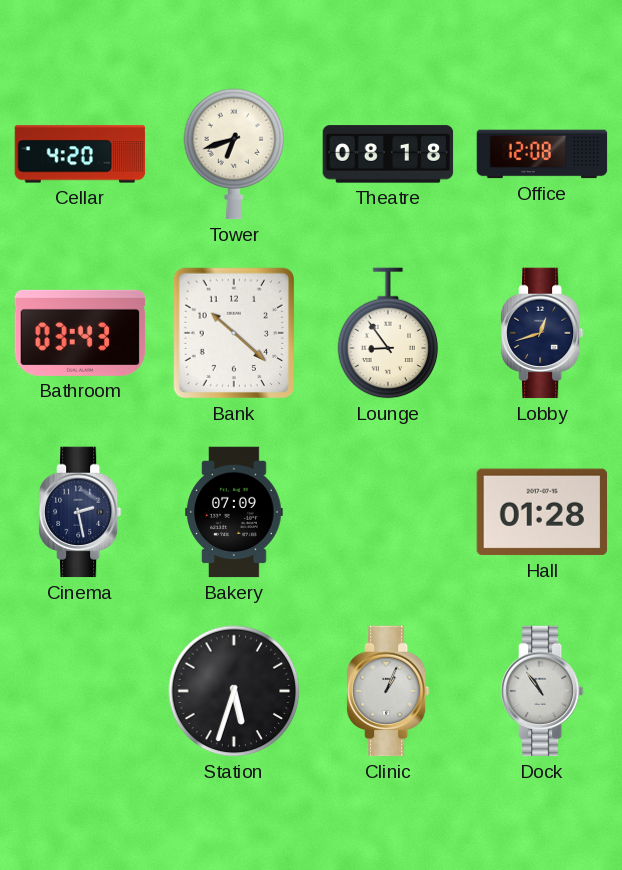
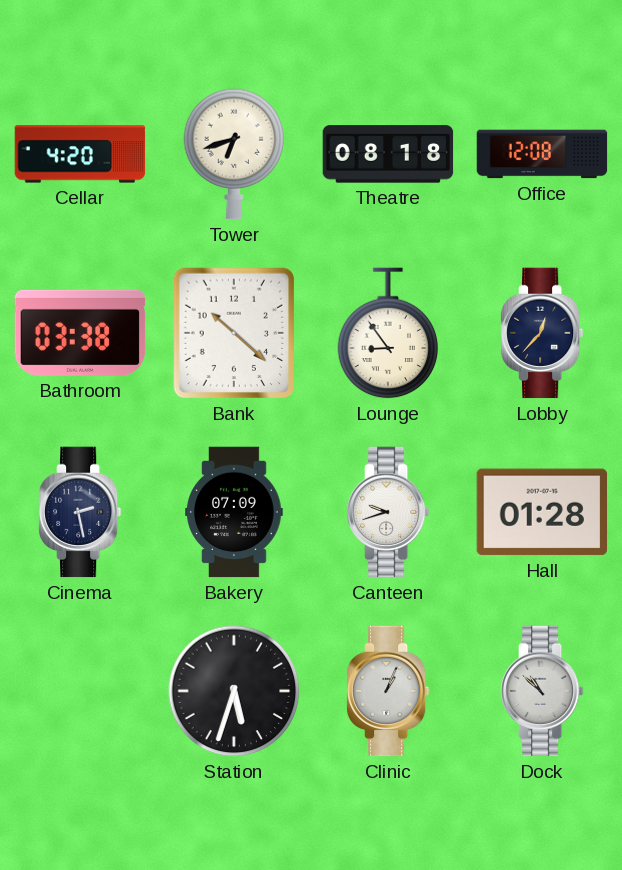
Bathroom: 03:43 -> 03:38
Lobby: 12:42 -> 12:37
Canteen: none -> 9:42
Dock: 10:54 -> 10:52
